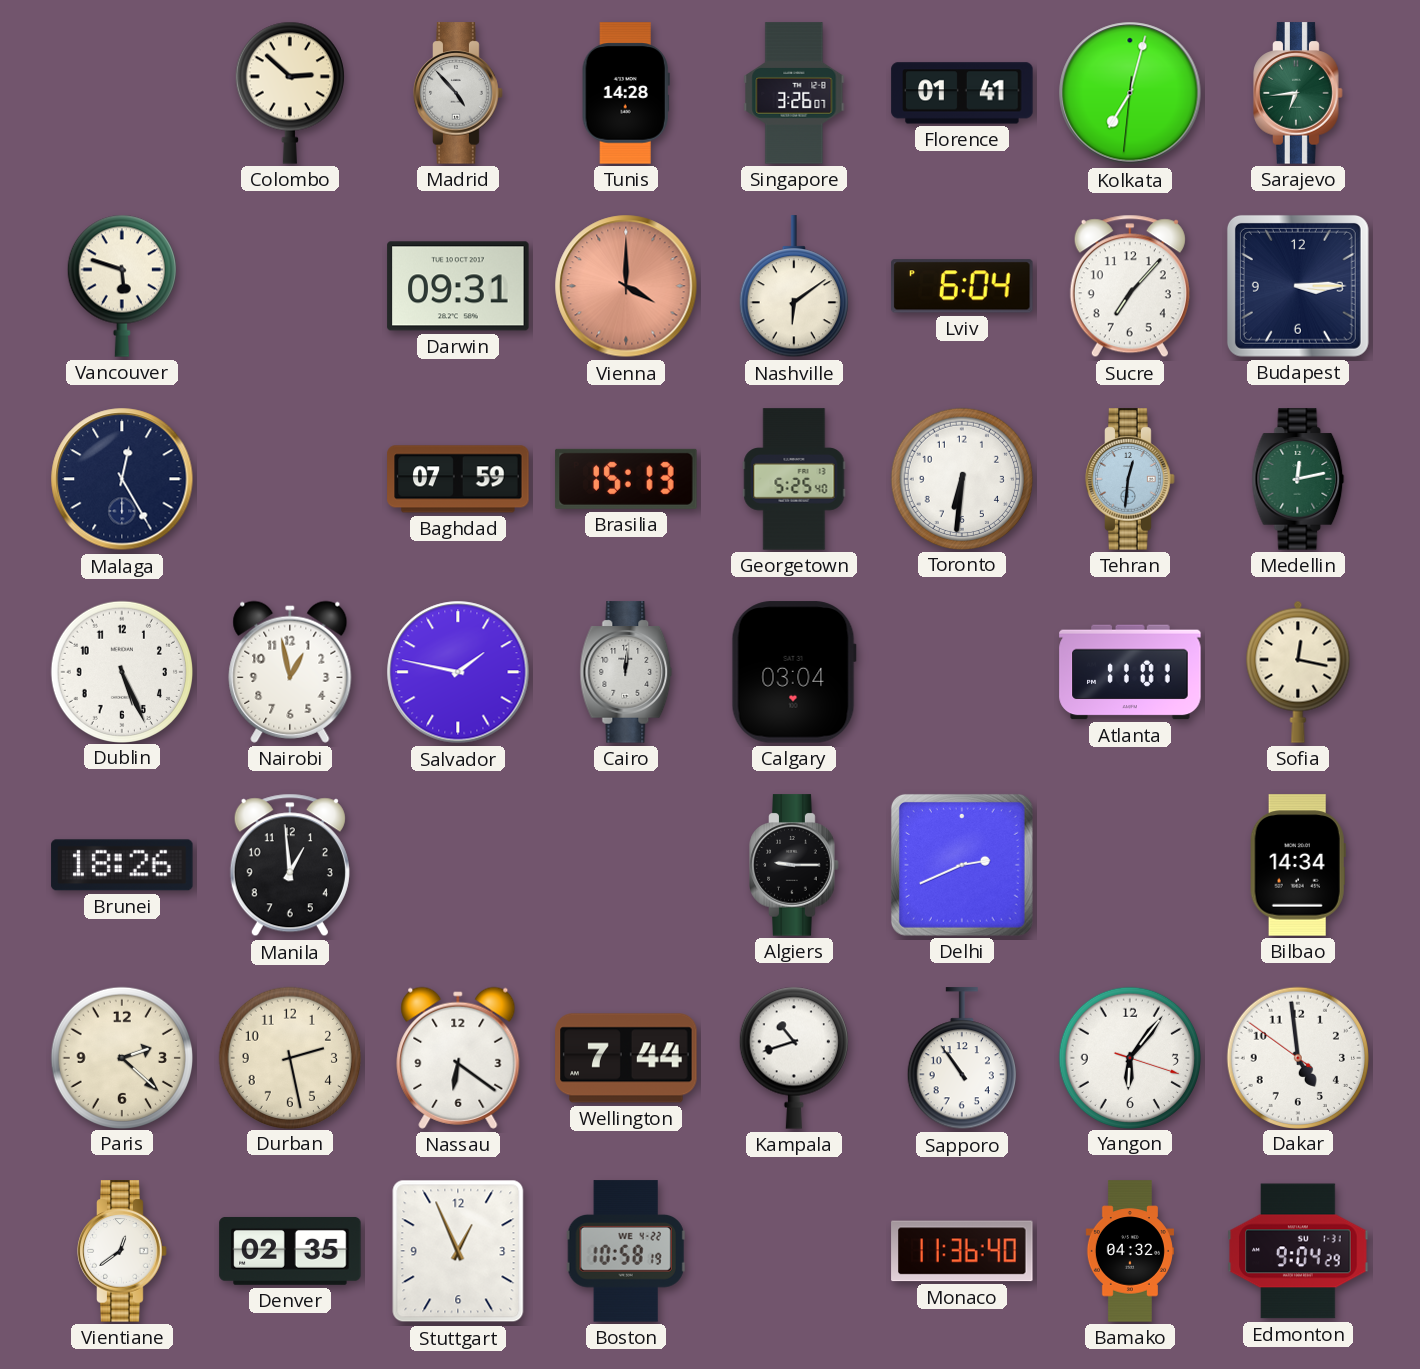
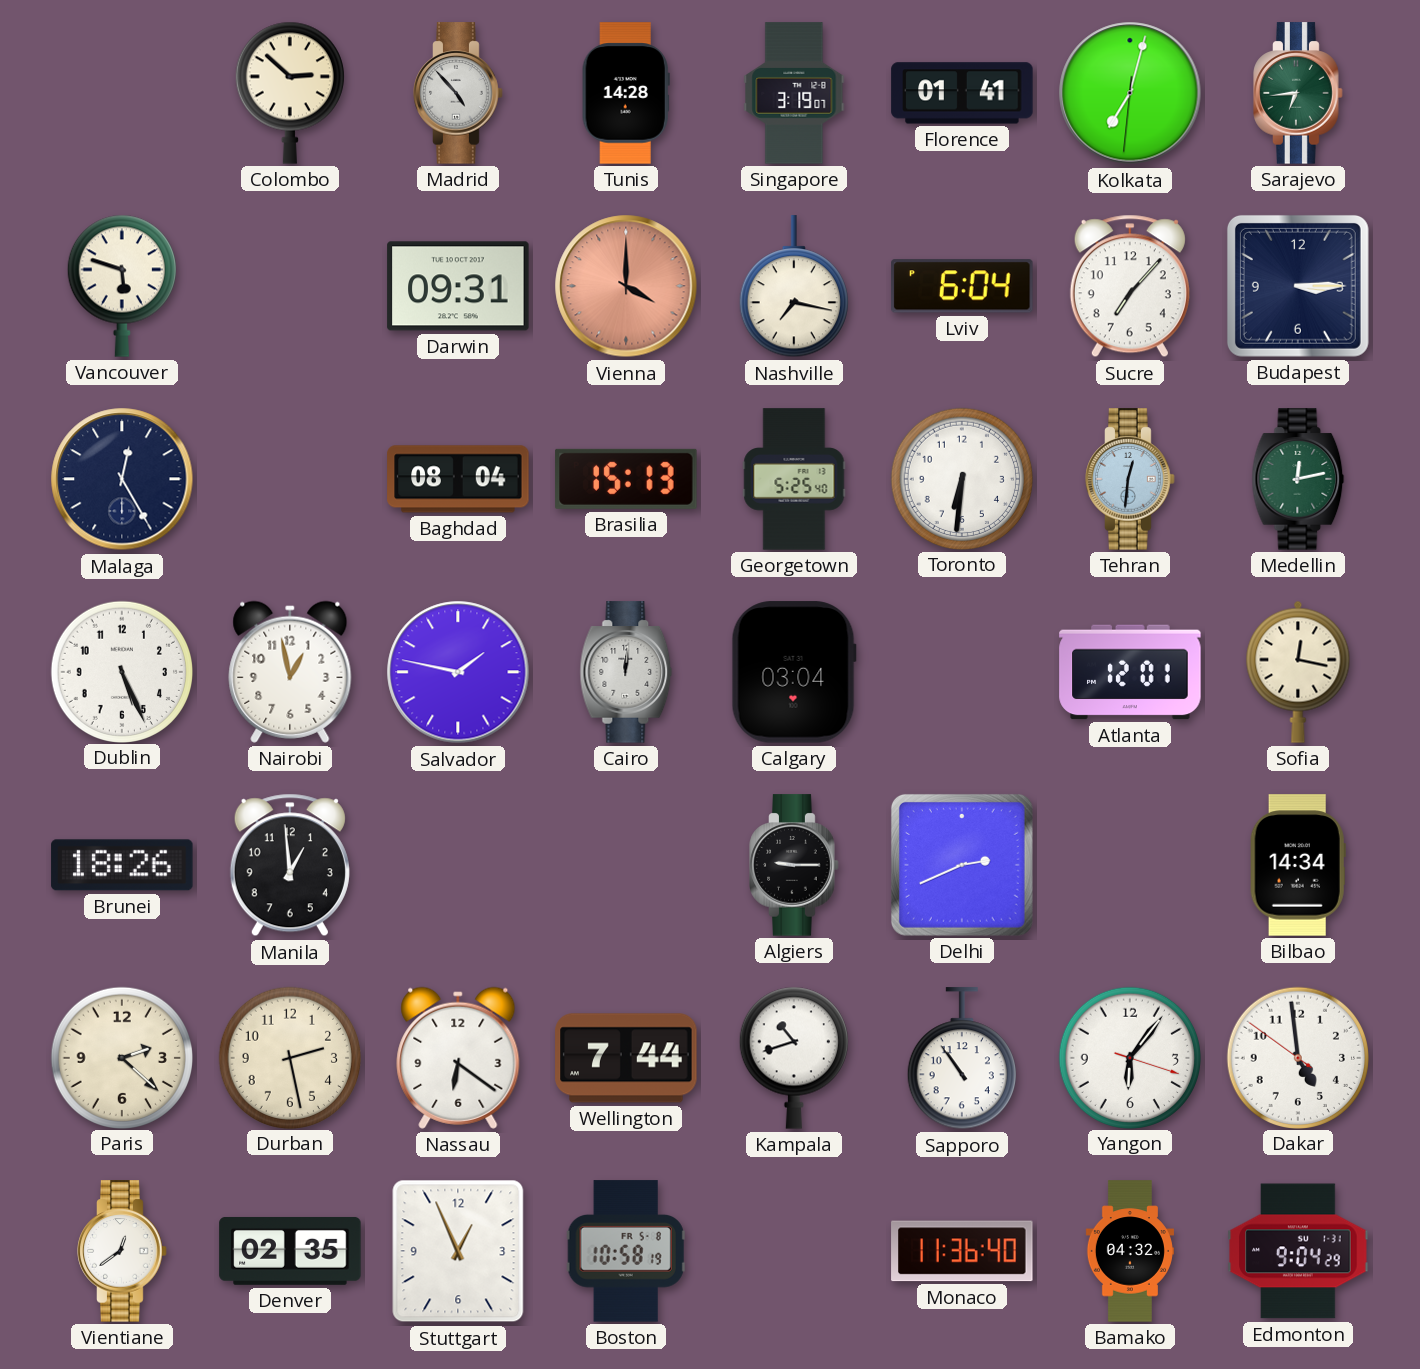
Singapore: 3:26 -> 3:19
Nashville: 6:09 -> 7:17
Baghdad: 07:59 -> 08:04
Atlanta: 11:01 -> 12:01
Boston date: WE 4-22 -> FR 5-8
